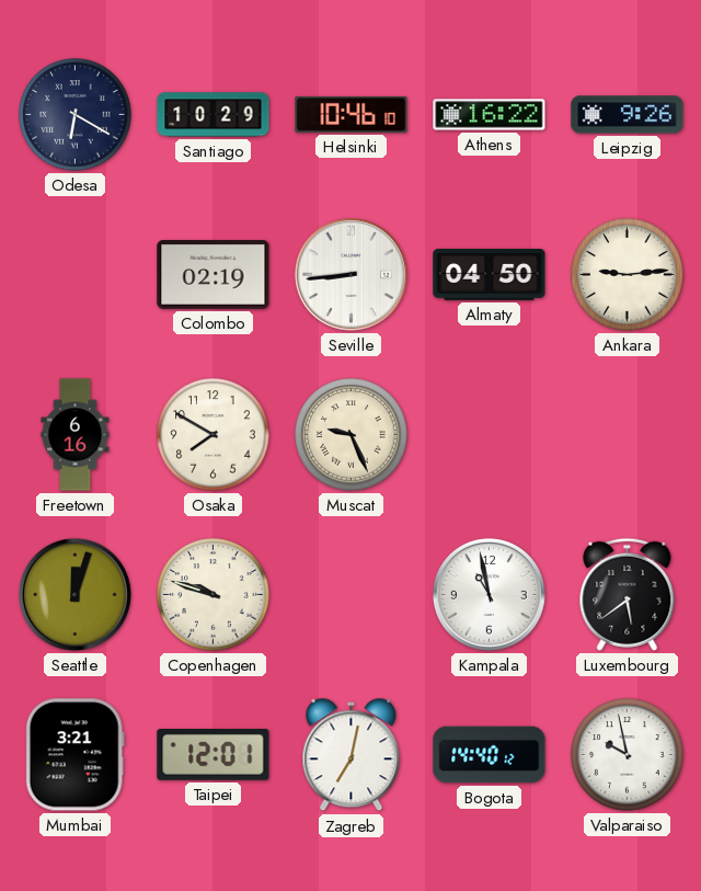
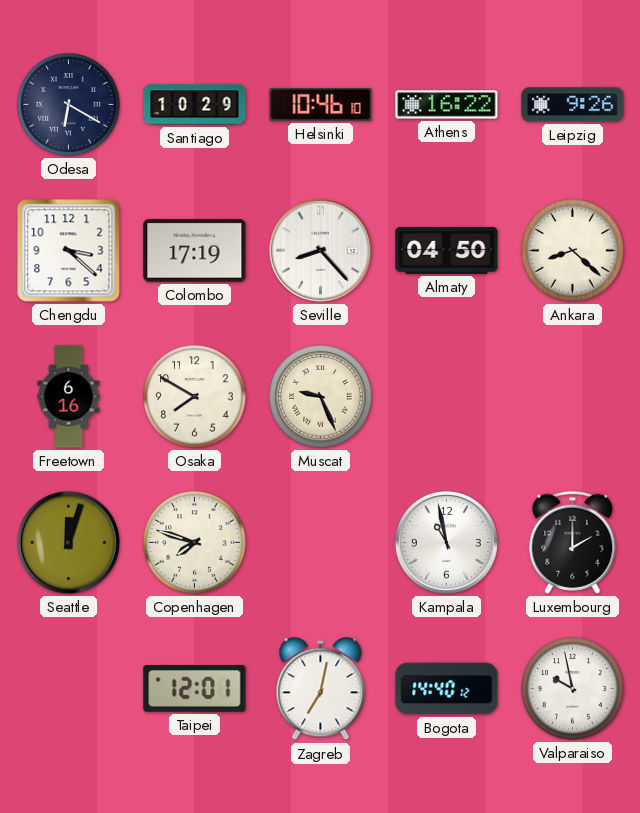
Chengdu: none -> 3:22
Colombo: 02:19 -> 17:19
Seville: 8:44 -> 8:23
Ankara: 9:14 -> 8:22
Copenhagen: 9:48 -> 7:48
Luxembourg: 5:39 -> 2:00
Mumbai: 3:21 -> none
